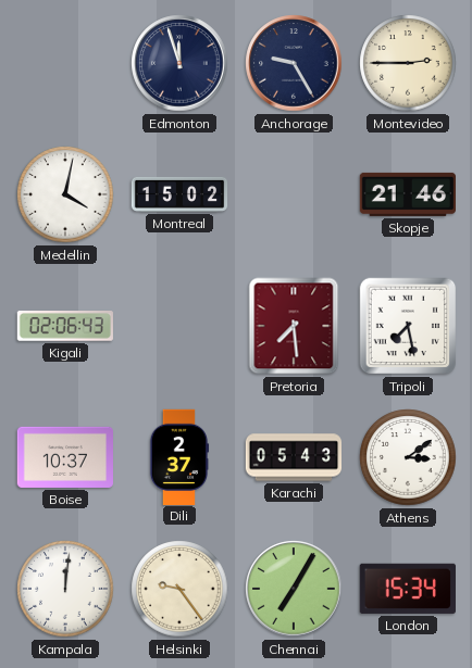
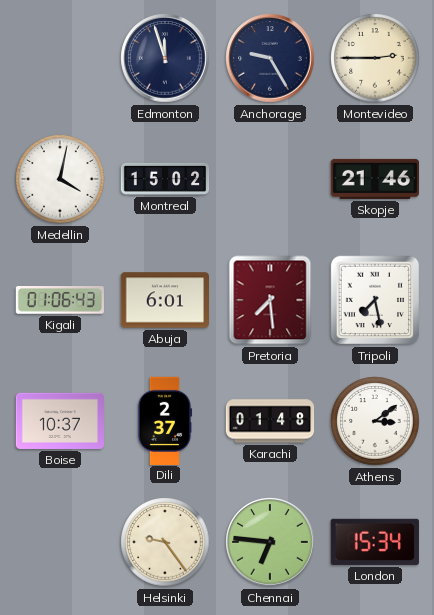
Kigali: 02:06 -> 01:06
Abuja: none -> 6:01
Karachi: 05:43 -> 01:48
Kampala: 12:01 -> none
Chennai: 7:05 -> 6:46
